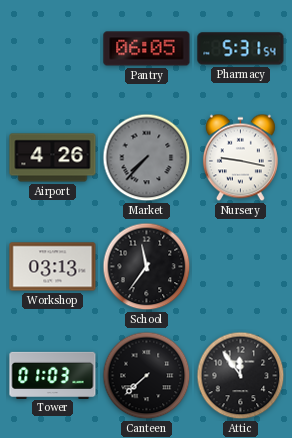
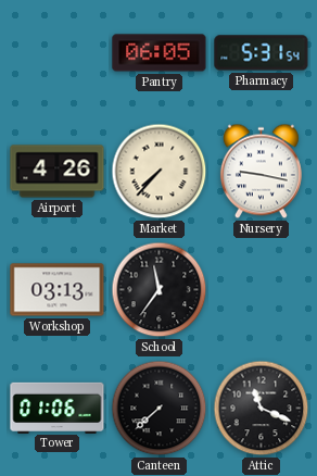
Market dial: grey -> cream
Tower: 01:03 -> 01:06
Attic: 11:54 -> 11:19
